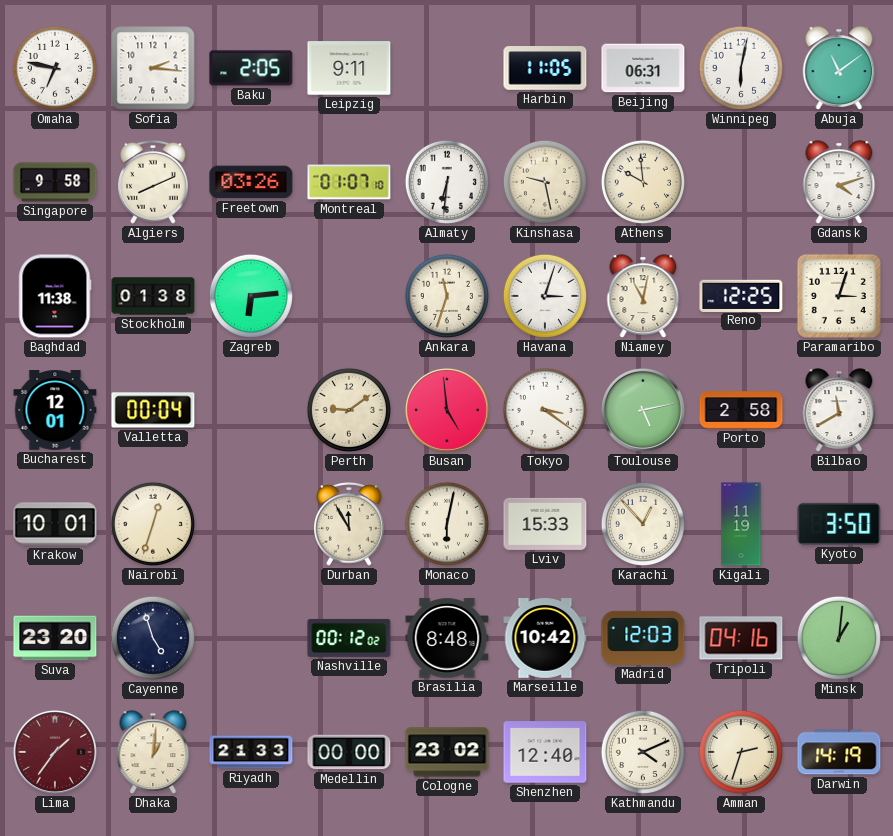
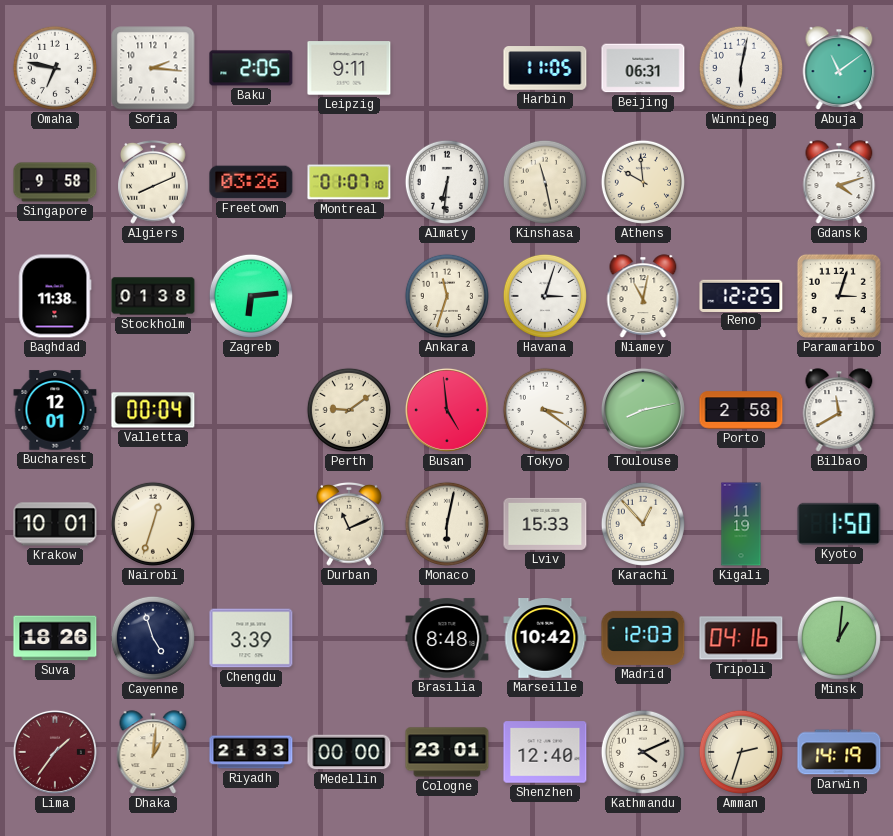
Kinshasa: 9:28 -> 11:28
Toulouse: 5:13 -> 8:13
Durban: 11:55 -> 11:11
Kyoto: 3:50 -> 1:50
Suva: 23:20 -> 18:26
Chengdu: none -> 3:39
Nashville: 00:12 -> none
Cologne: 23:02 -> 23:01
